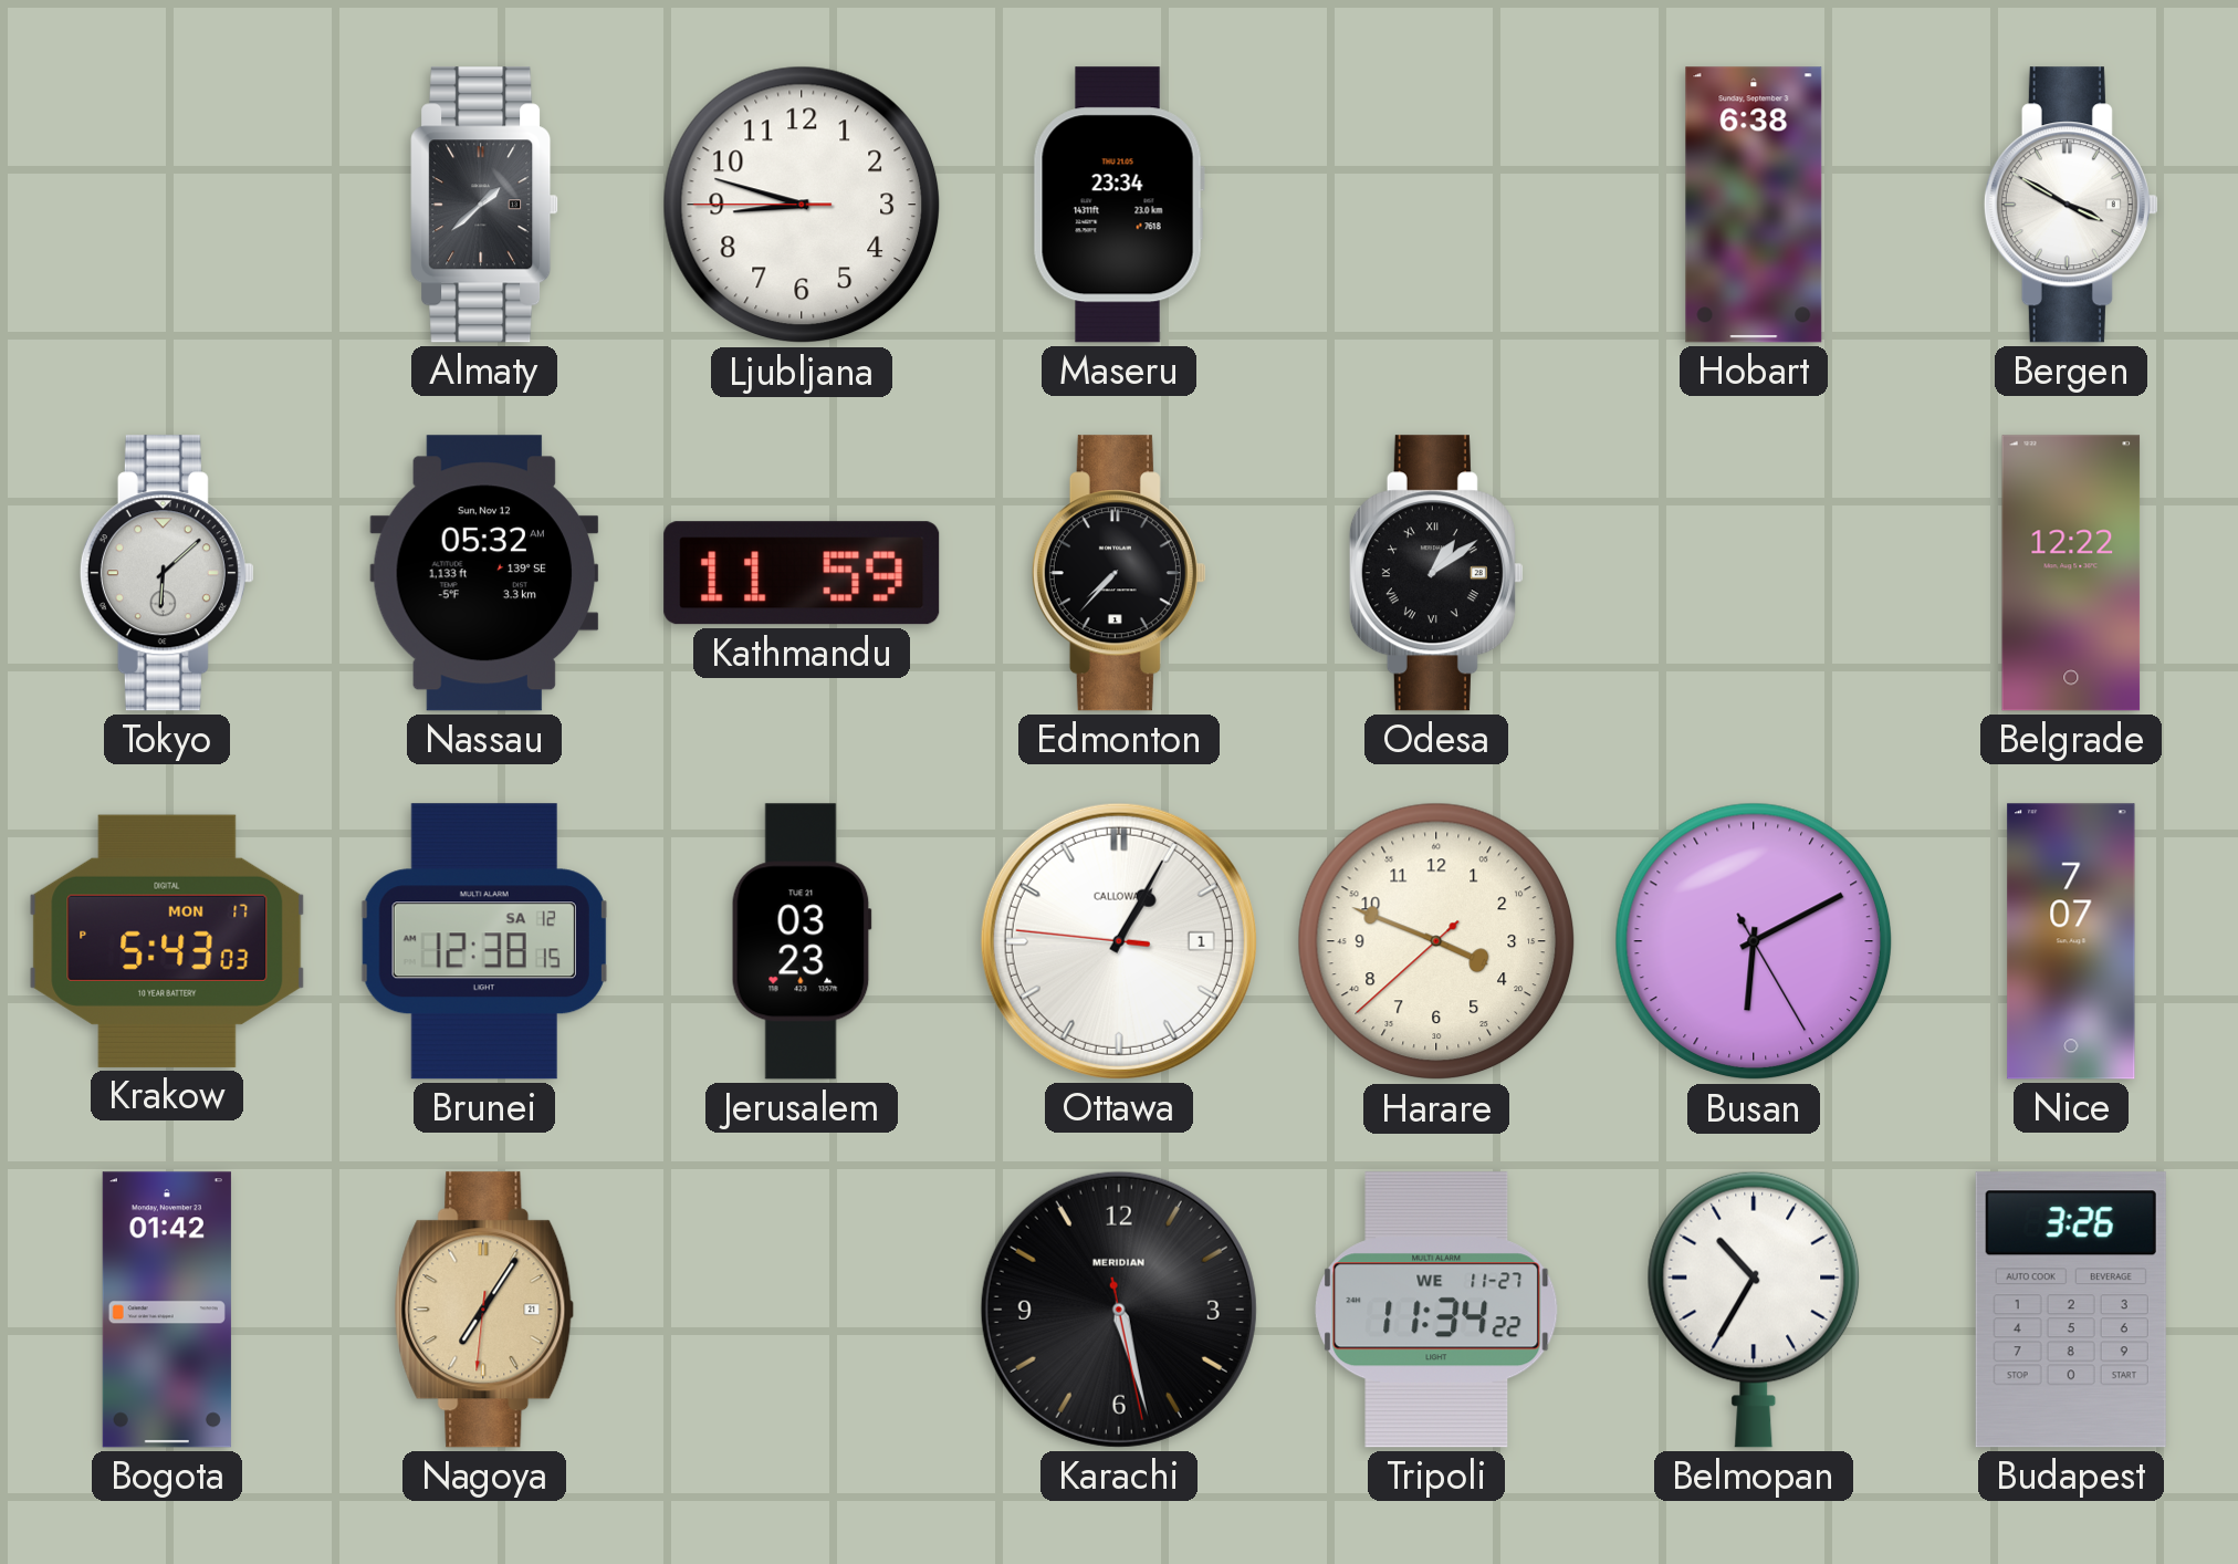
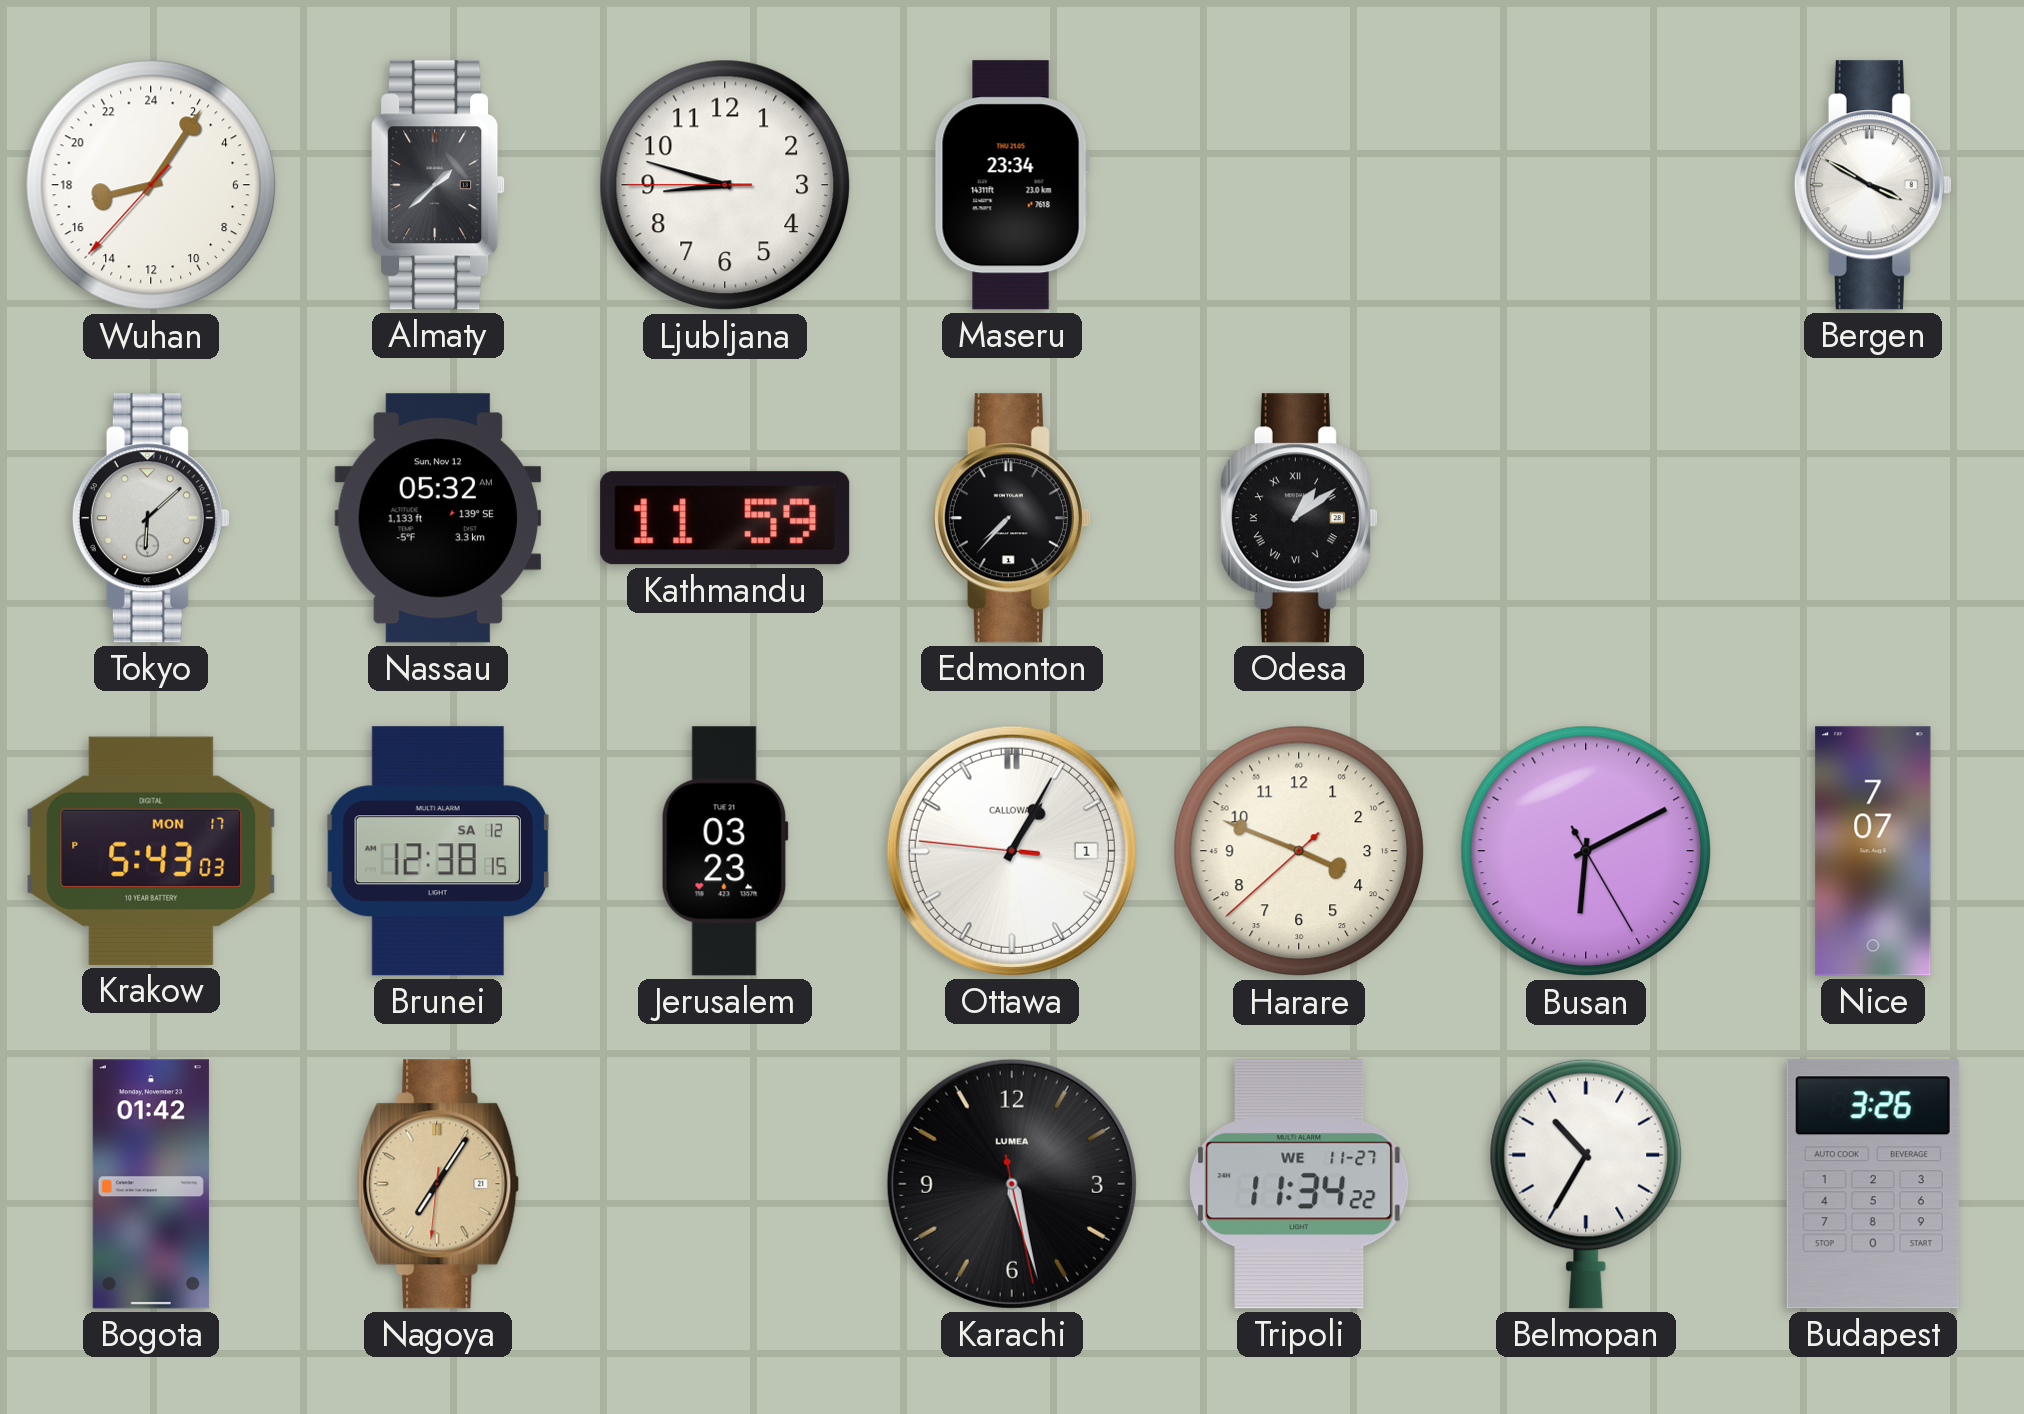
Wuhan: none -> 17:05
Hobart: 6:38 -> none
Belgrade: 12:22 -> none
Karachi brand: MERIDIAN -> LUMEA
